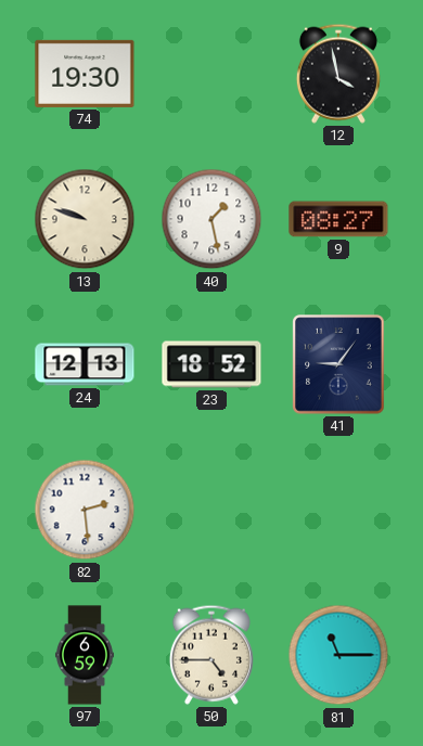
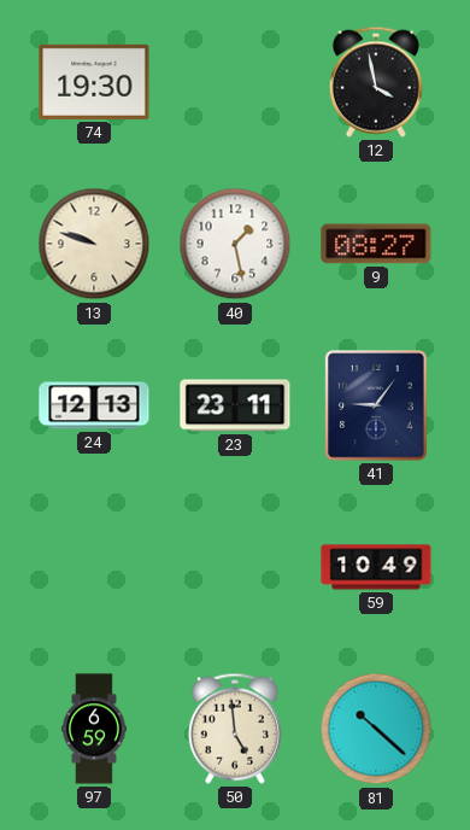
23: 18:52 -> 23:11
82: 2:29 -> none
59: none -> 10:49
50: 4:45 -> 4:59
81: 11:15 -> 10:22
